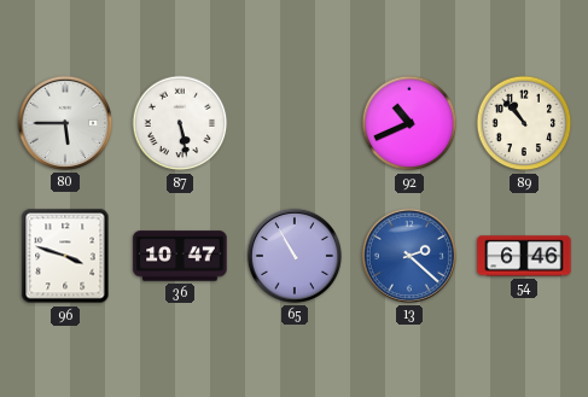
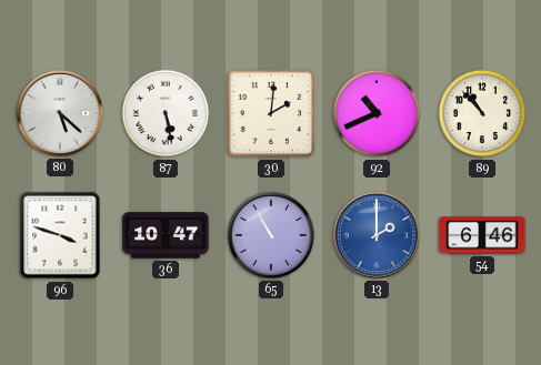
80: 5:45 -> 5:22
30: none -> 2:01
13: 2:22 -> 2:00
